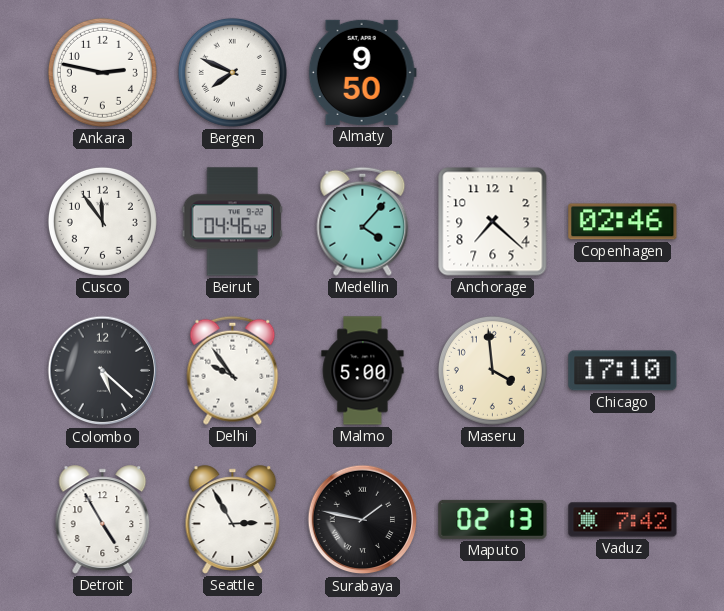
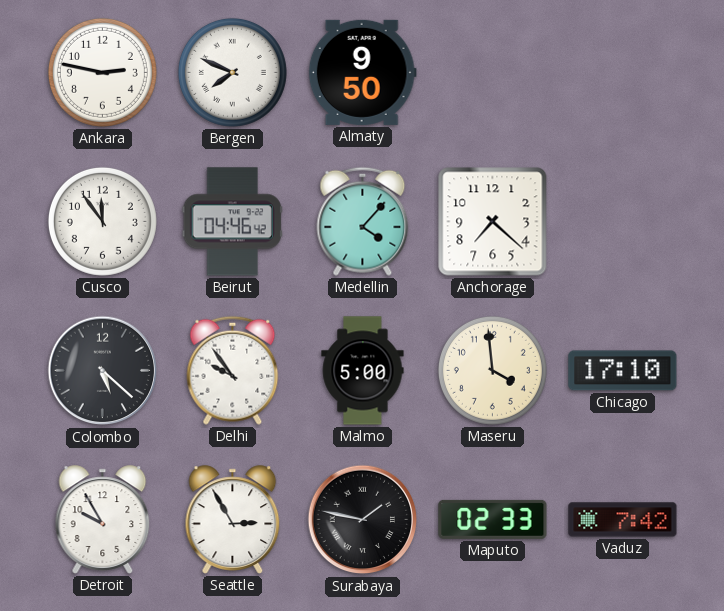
Copenhagen: 02:46 -> none
Detroit: 4:55 -> 9:55
Maputo: 02:13 -> 02:33
